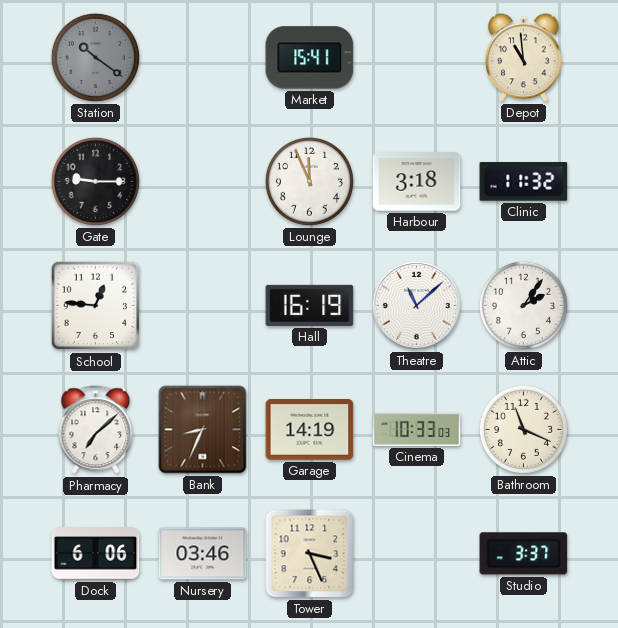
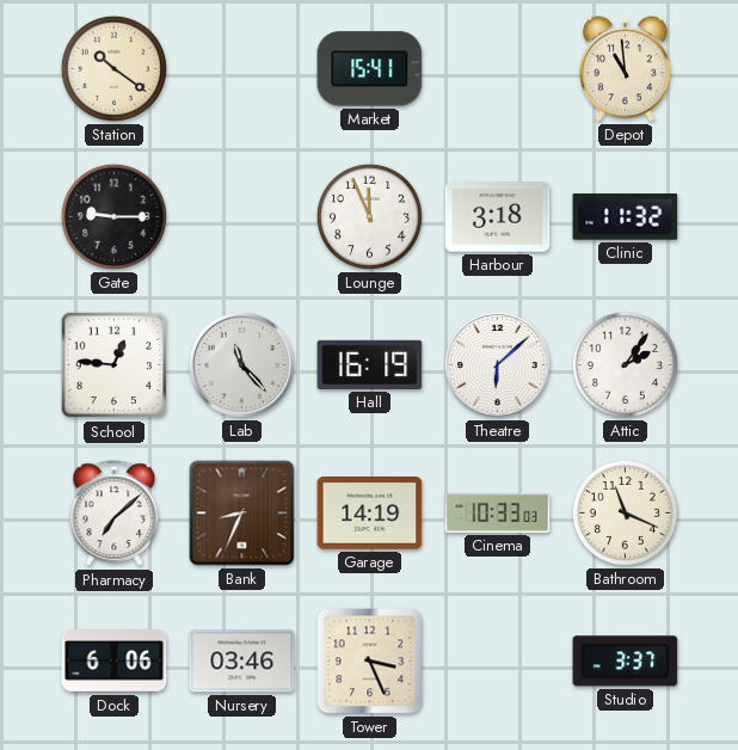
Station dial: grey -> cream
Lab: none -> 11:23
Theatre: 11:08 -> 6:08
